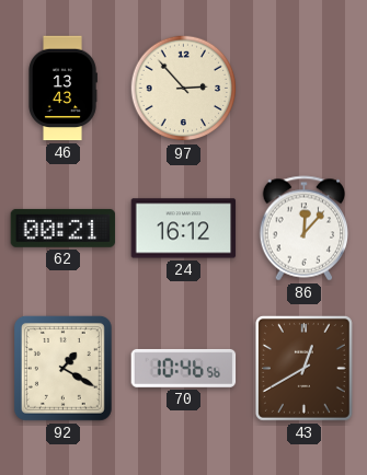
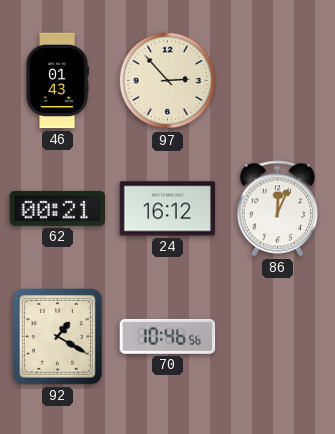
46: 13:43 -> 01:43
86: 12:07 -> 12:04
43: 12:40 -> none
